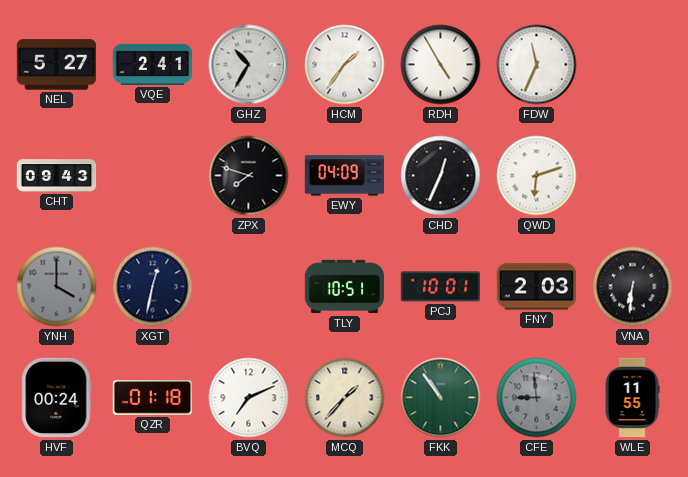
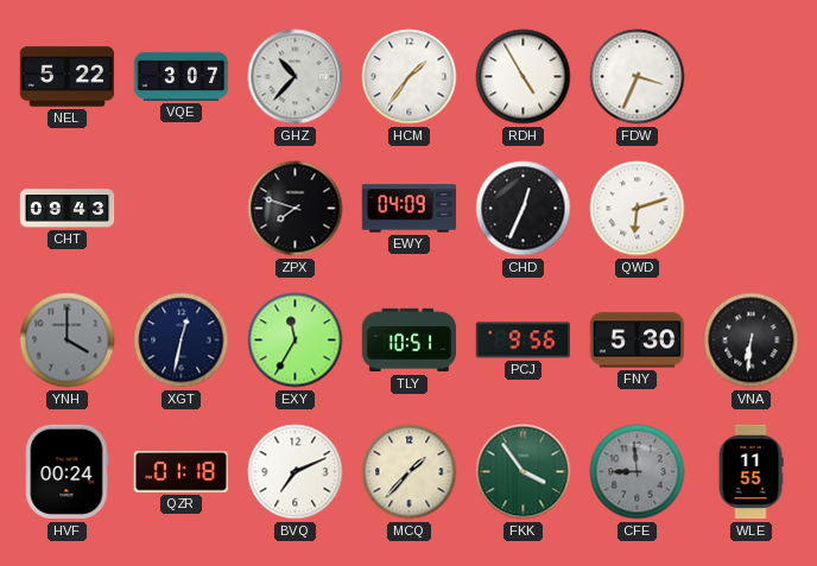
NEL: 5:27 -> 5:22
VQE: 2:41 -> 3:07
GHZ: 10:35 -> 10:37
FDW: 11:34 -> 3:34
EXY: none -> 11:35
PCJ: 10:01 -> 9:56
FNY: 2:03 -> 5:30
FKK: 10:54 -> 3:54
